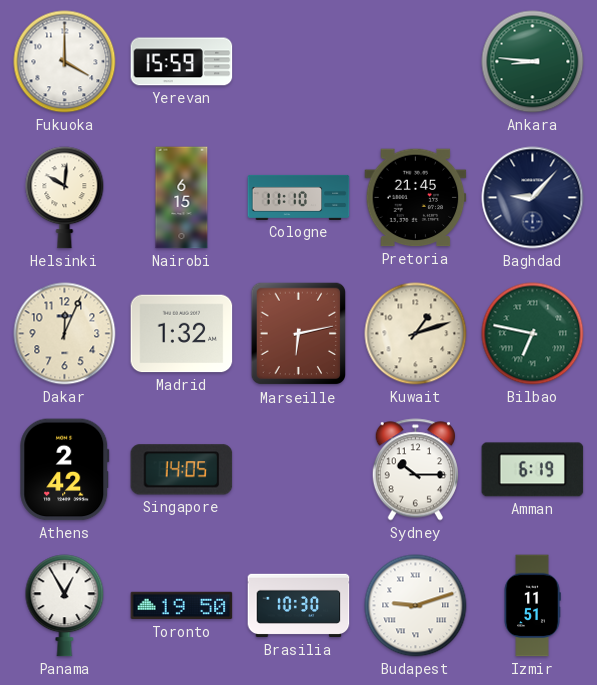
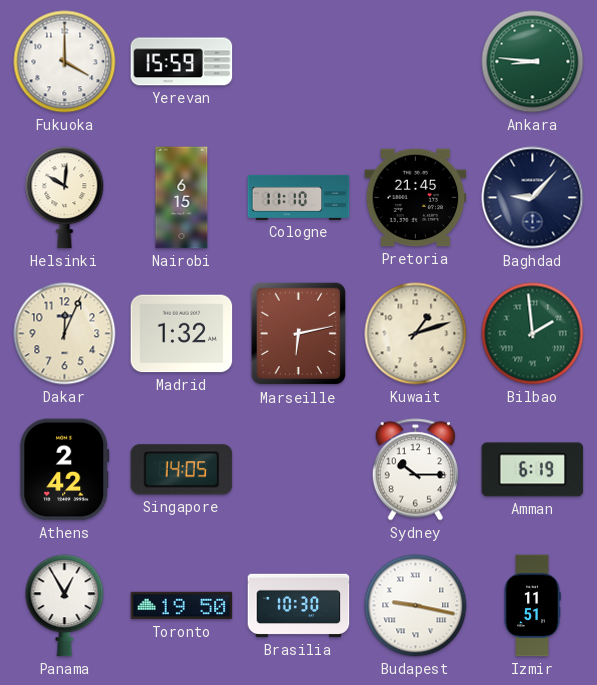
Bilbao: 6:47 -> 1:59
Budapest: 9:12 -> 9:17
